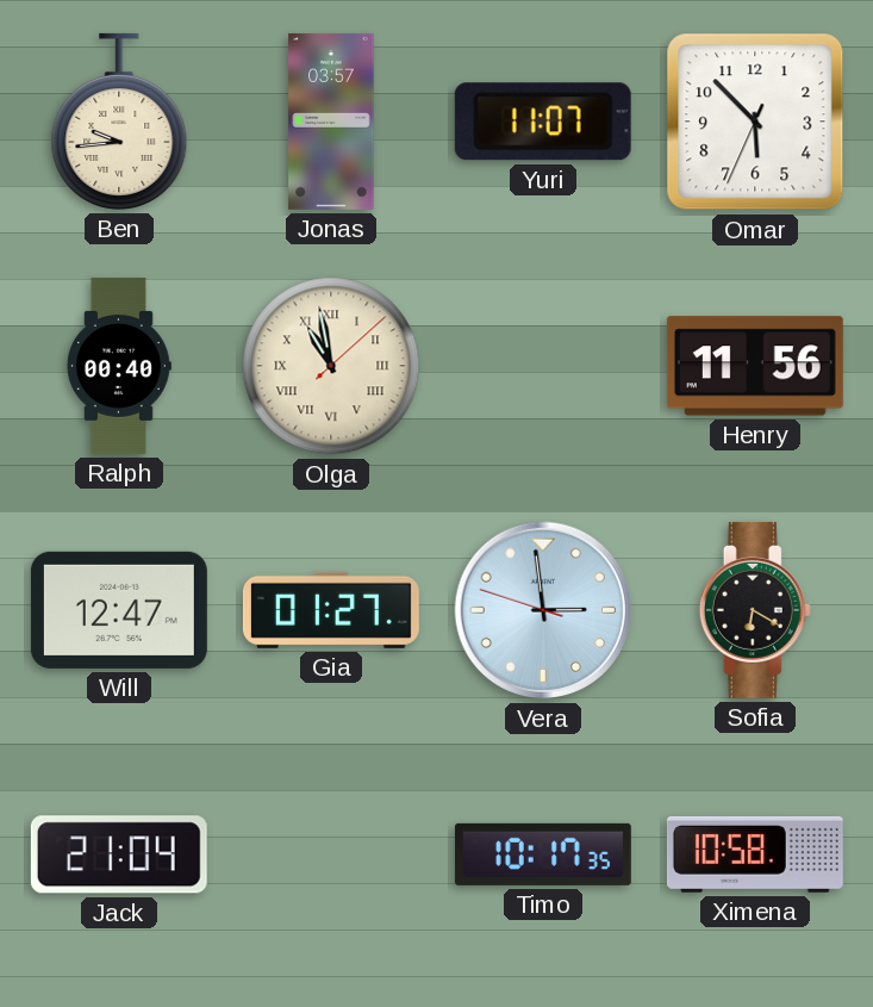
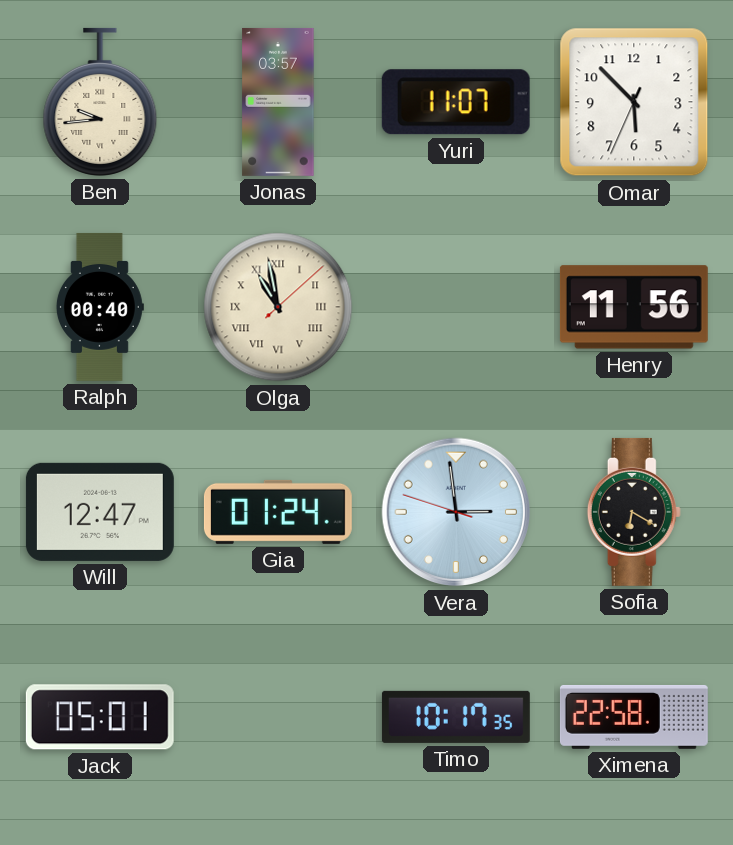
Gia: 01:27 -> 01:24
Jack: 21:04 -> 05:01
Ximena: 10:58 -> 22:58
